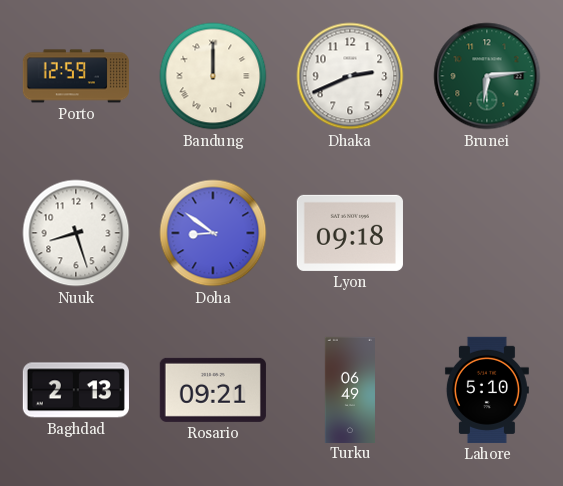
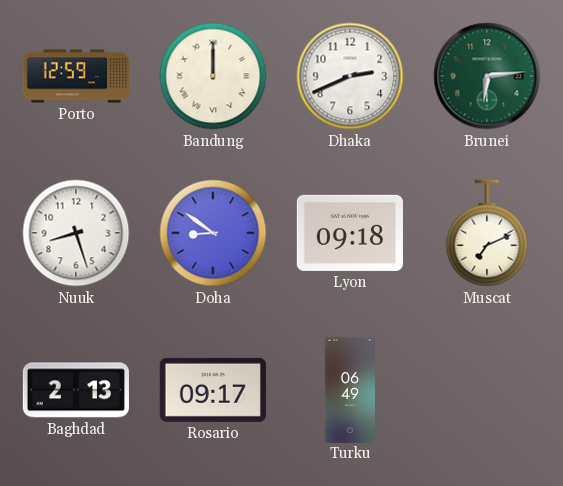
Muscat: none -> 7:11
Rosario: 09:21 -> 09:17
Lahore: 5:10 -> none
